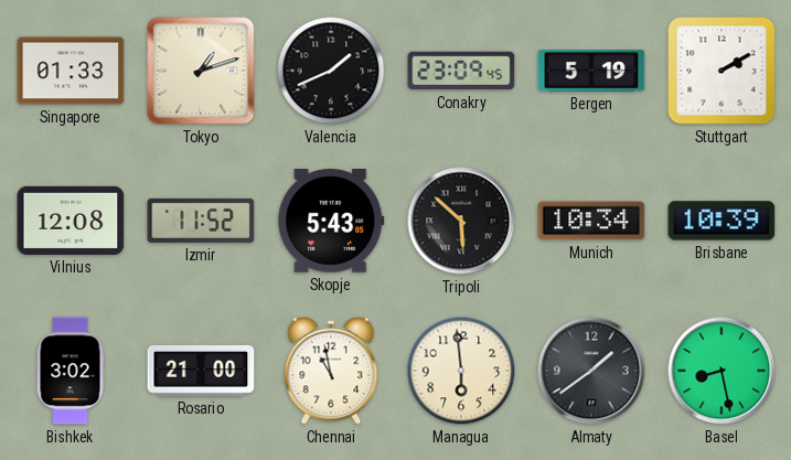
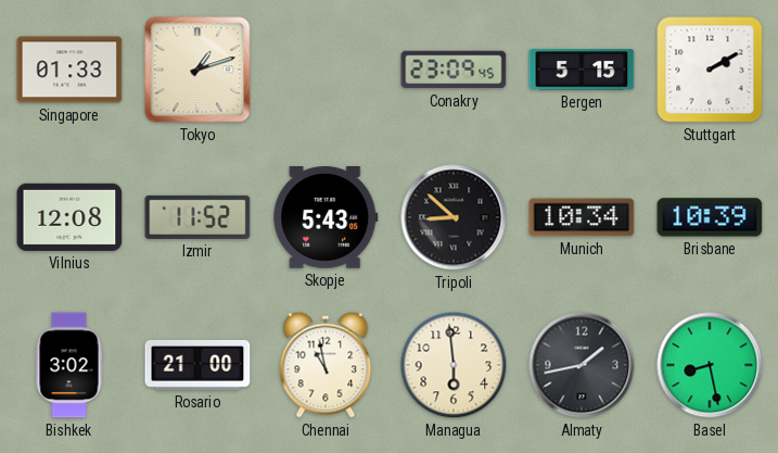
Valencia: 1:41 -> none
Bergen: 5:19 -> 5:15
Tripoli: 5:52 -> 8:52
Almaty: 1:39 -> 1:43
